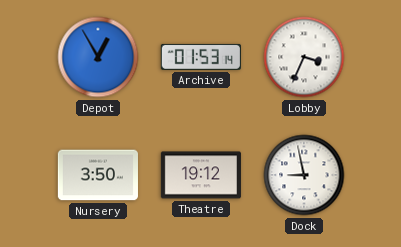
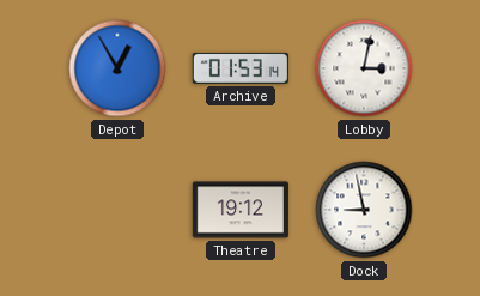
Lobby: 3:34 -> 3:02
Nursery: 3:50 -> none
